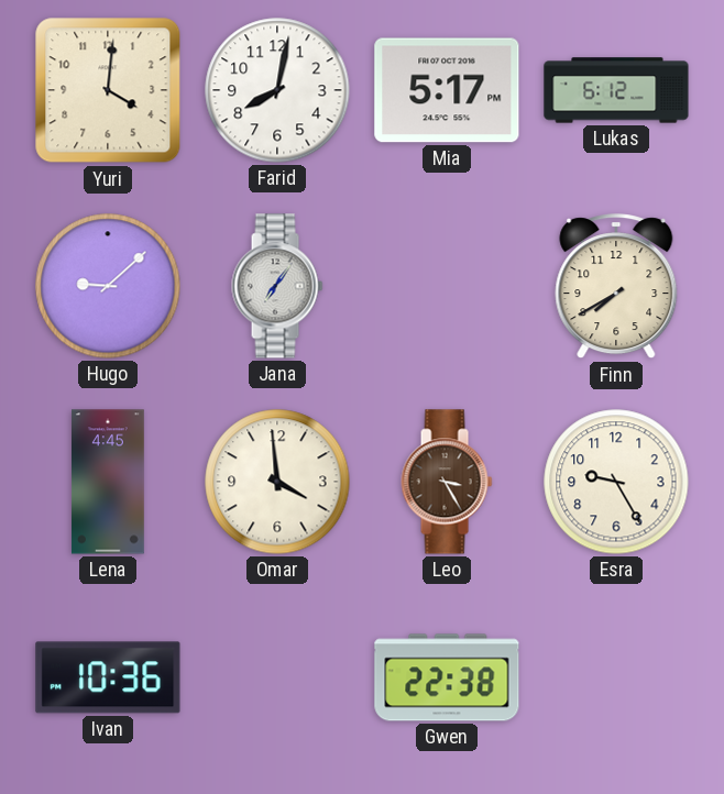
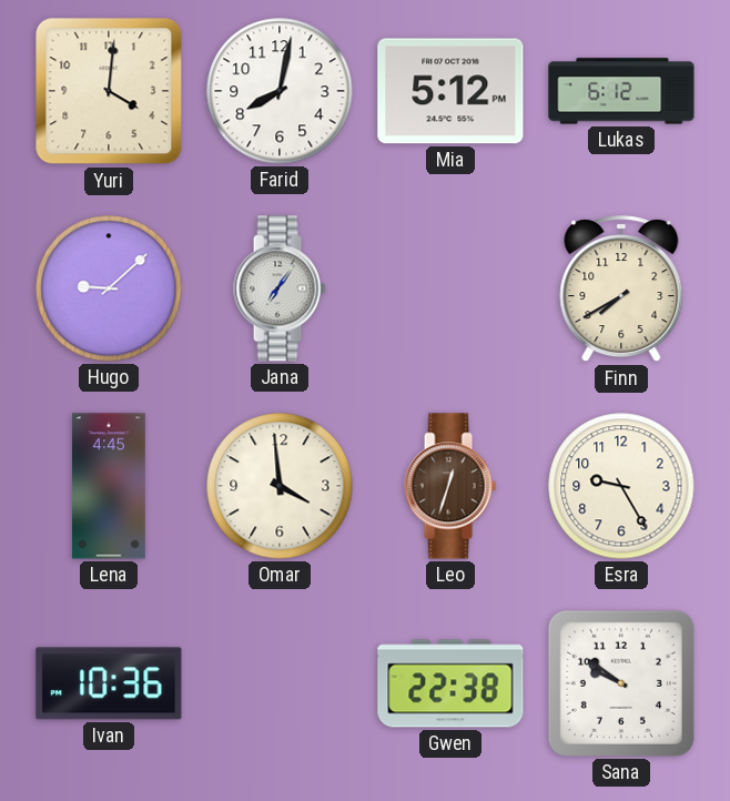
Mia: 5:17 -> 5:12
Leo: 3:25 -> 12:33
Sana: none -> 9:51
